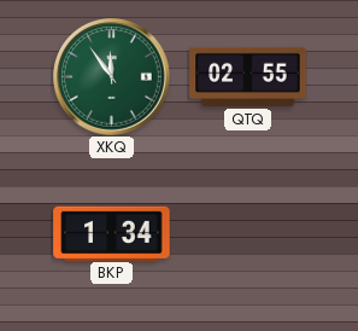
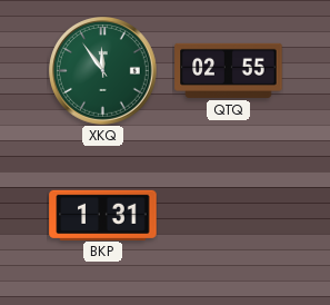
BKP: 1:34 -> 1:31
